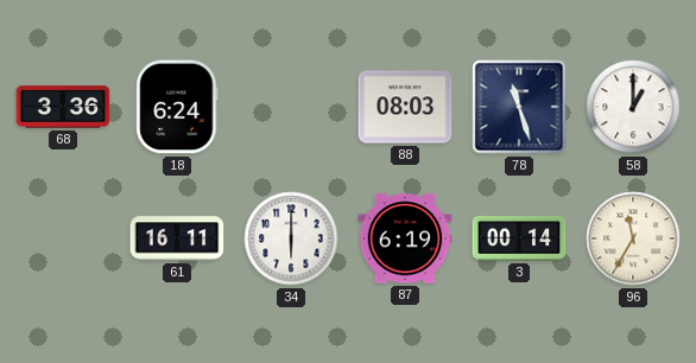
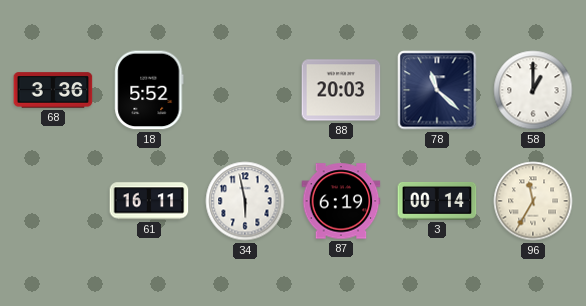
18: 6:24 -> 5:52
88: 08:03 -> 20:03
78: 11:27 -> 11:22
34: 6:00 -> 5:58
